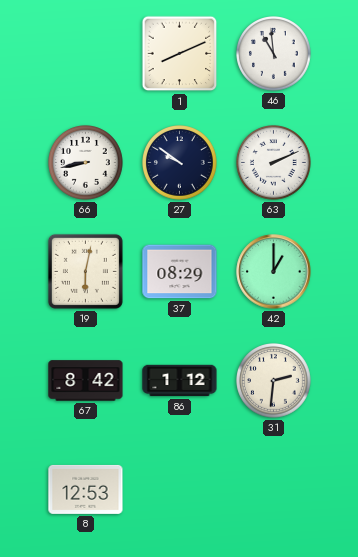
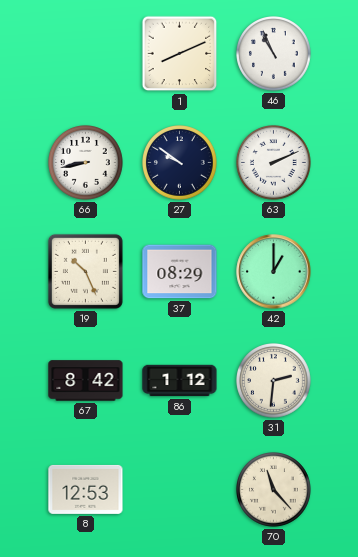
46: 10:59 -> 10:56
19: 6:02 -> 10:26
70: none -> 11:23
